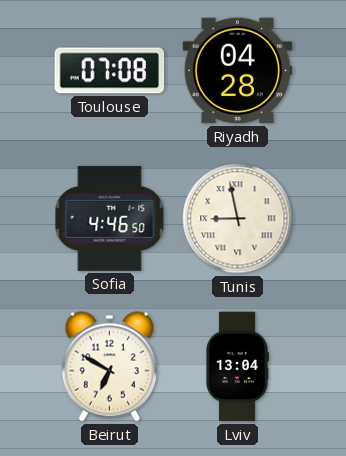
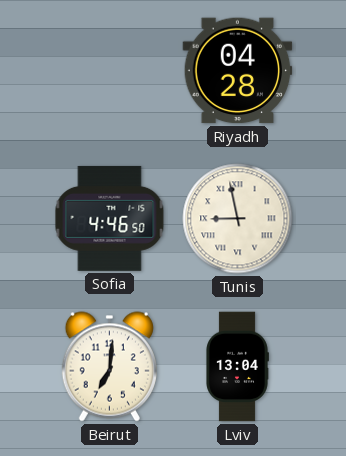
Toulouse: 07:08 -> none
Beirut: 6:50 -> 7:01
